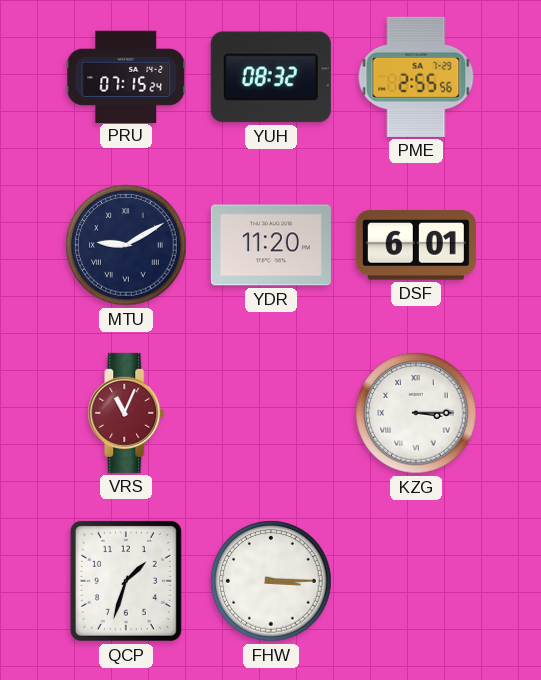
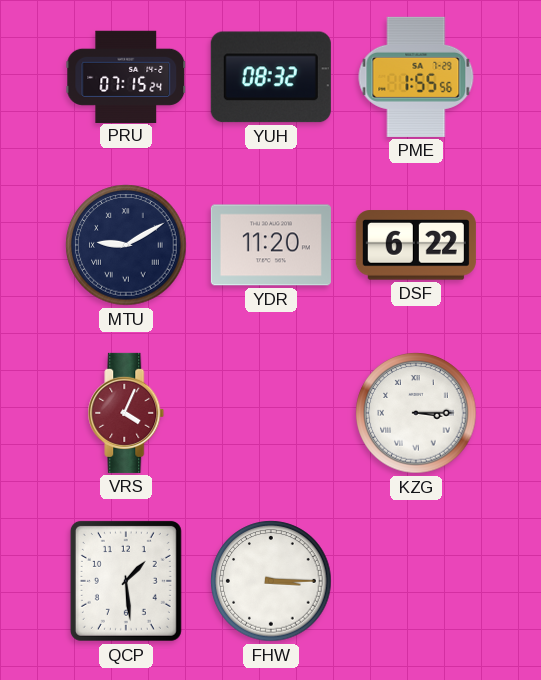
PME: 2:55 -> 1:55
DSF: 6:01 -> 6:22
VRS: 11:04 -> 4:04
QCP: 1:33 -> 1:29
